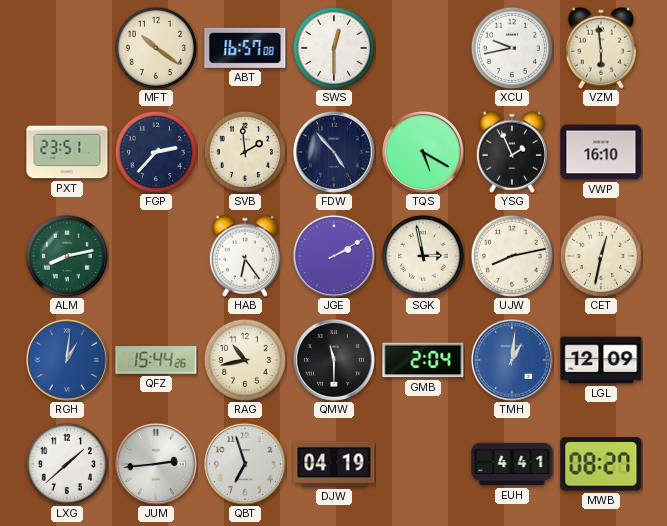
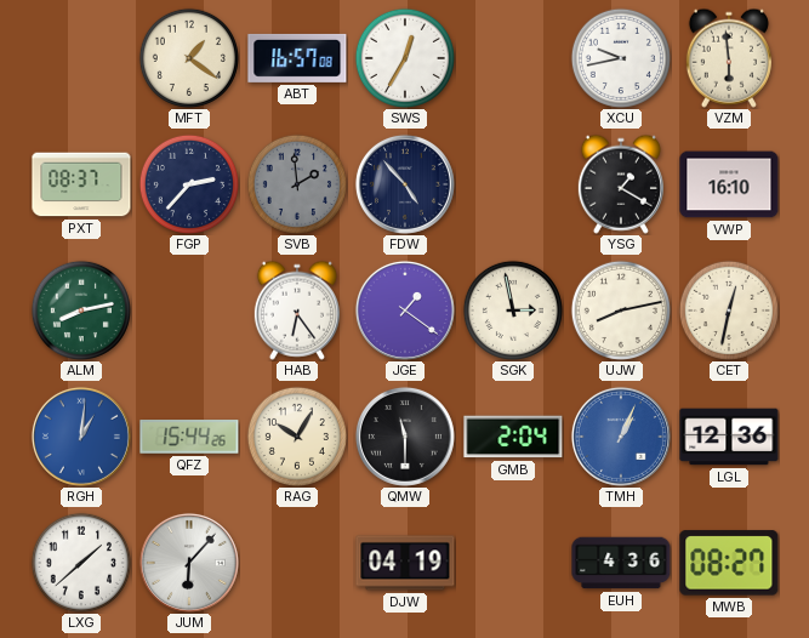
MFT: 10:21 -> 1:21
SWS: 12:30 -> 12:35
PXT: 23:51 -> 08:37
SVB dial: cream -> grey
TQS: 5:20 -> none
YSG: 1:56 -> 1:20
JGE: 2:10 -> 1:21
RAG: 10:43 -> 10:05
TMH: 1:01 -> 1:04
LGL: 12:09 -> 12:36
JUM: 2:44 -> 6:07
QBT: 6:57 -> none
EUH: 4:41 -> 4:36
